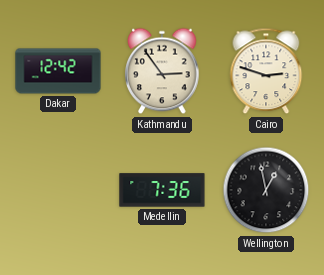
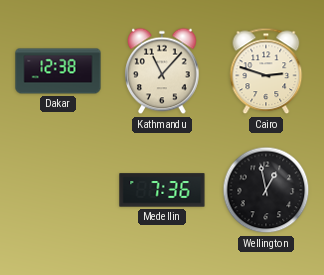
Dakar: 12:42 -> 12:38
Kathmandu: 2:54 -> 11:07
